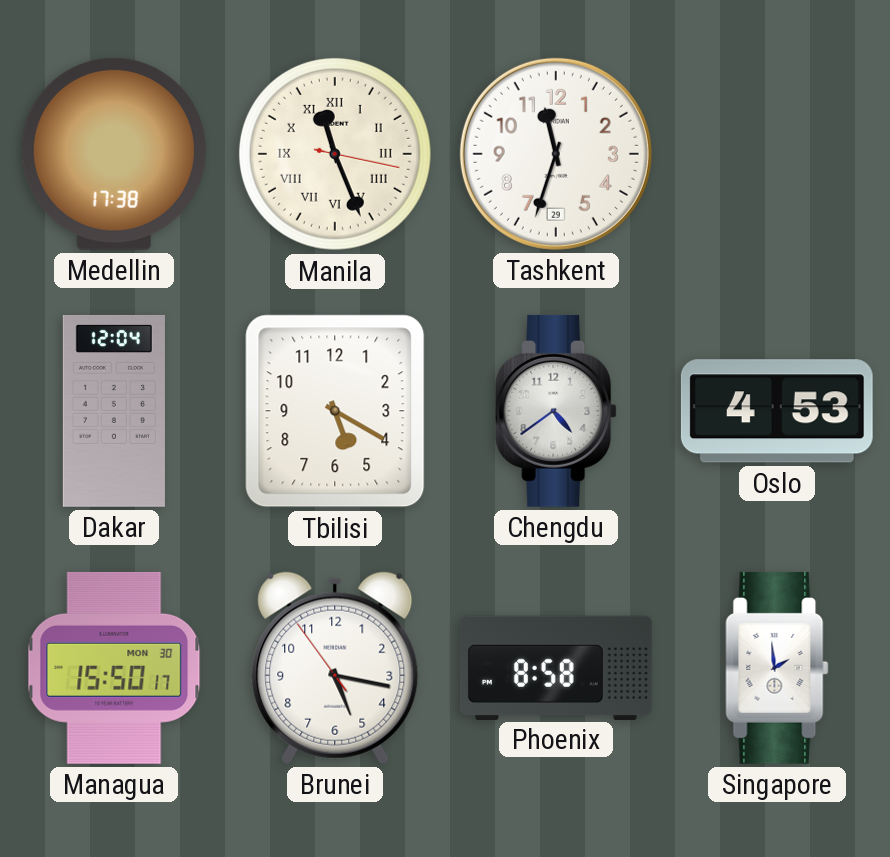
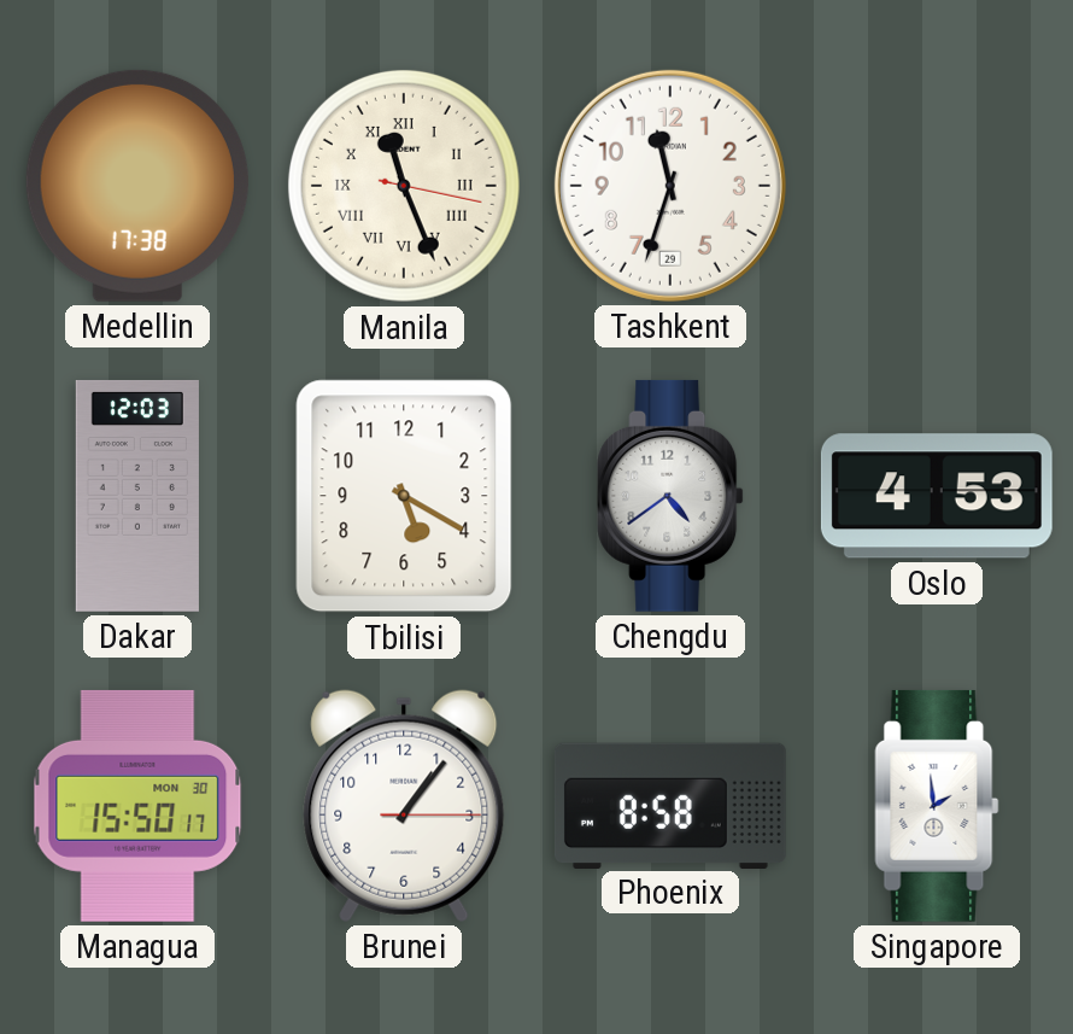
Dakar: 12:04 -> 12:03
Brunei: 5:16 -> 1:06
